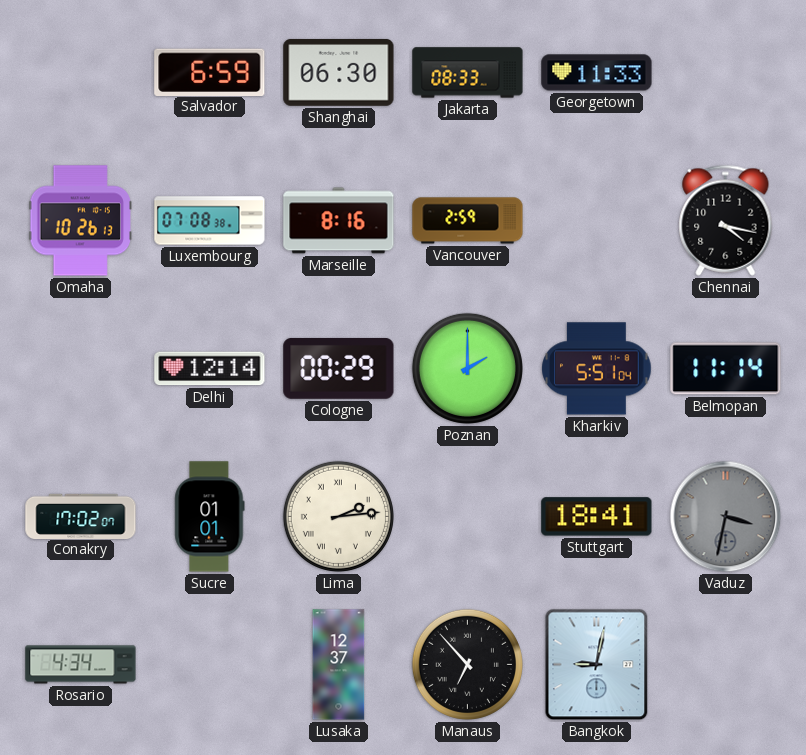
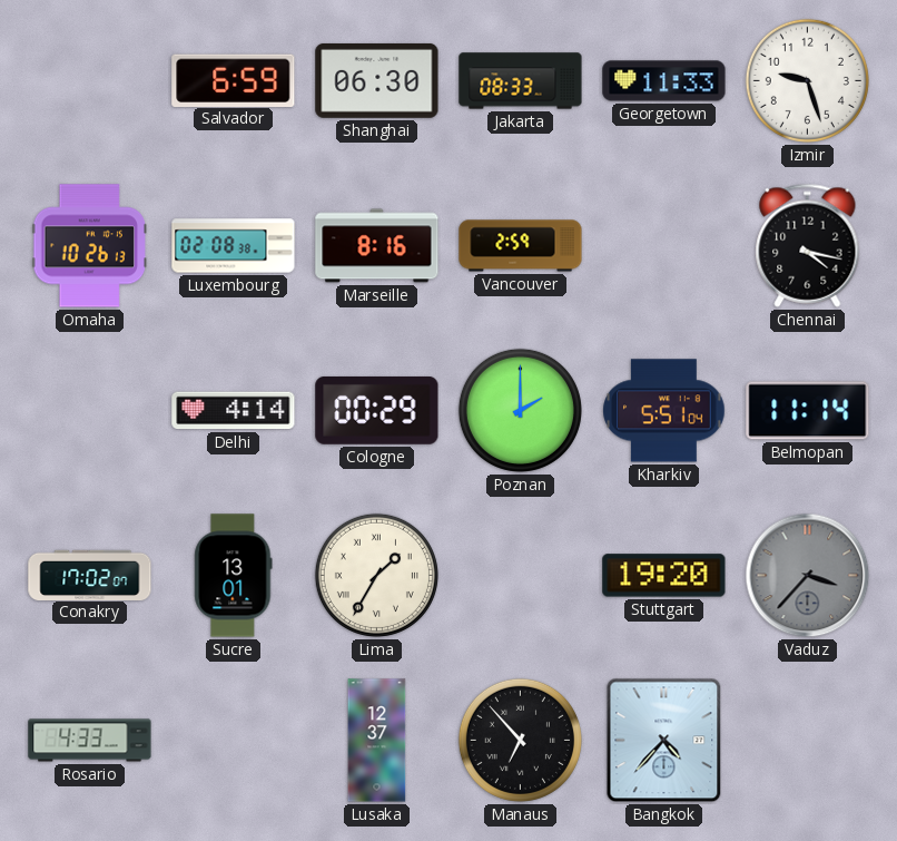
Izmir: none -> 9:27
Luxembourg: 07:08 -> 02:08
Delhi: 12:14 -> 4:14
Sucre: 01:01 -> 13:01
Lima: 2:14 -> 1:35
Stuttgart: 18:41 -> 19:20
Vaduz: 3:32 -> 3:37
Rosario: 4:34 -> 4:33
Bangkok: 9:02 -> 4:37
